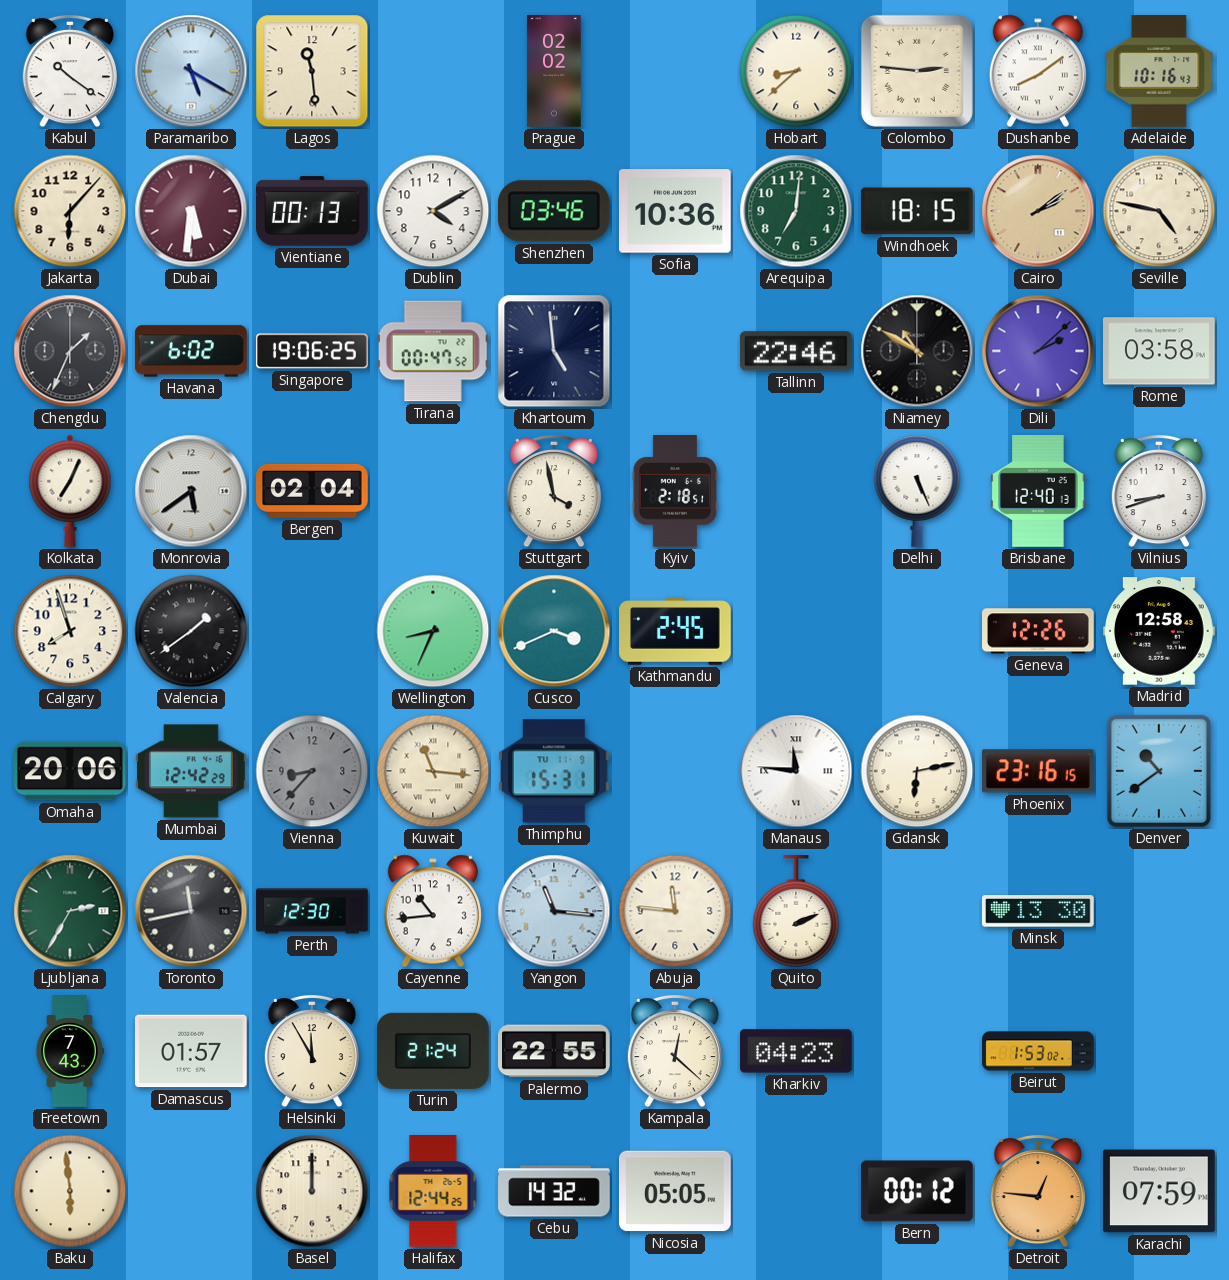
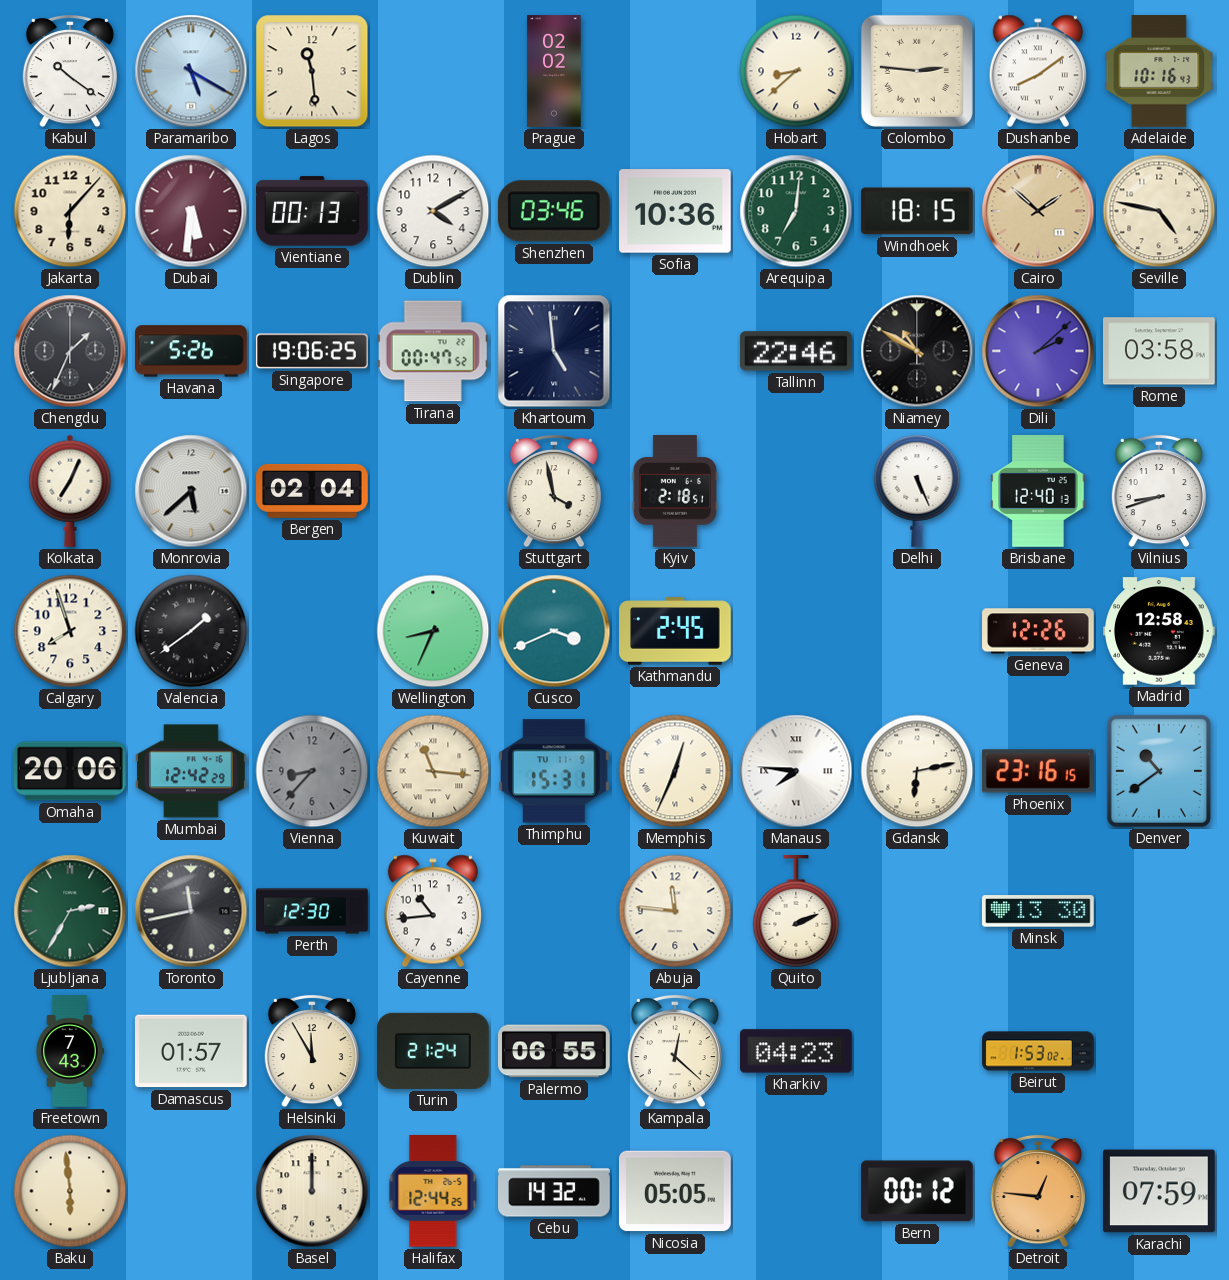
Cairo: 2:09 -> 1:52
Havana: 6:02 -> 5:26
Monrovia: 5:39 -> 5:38
Memphis: none -> 12:34
Manaus: 11:46 -> 7:46
Yangon: 11:16 -> none
Palermo: 22:55 -> 06:55
